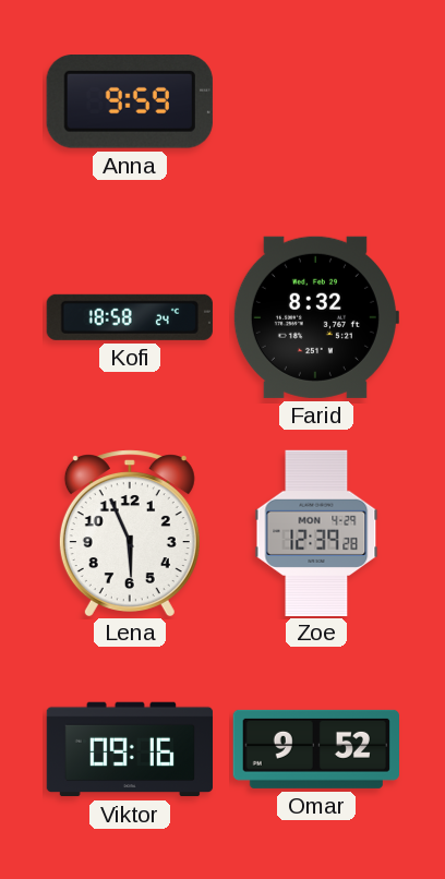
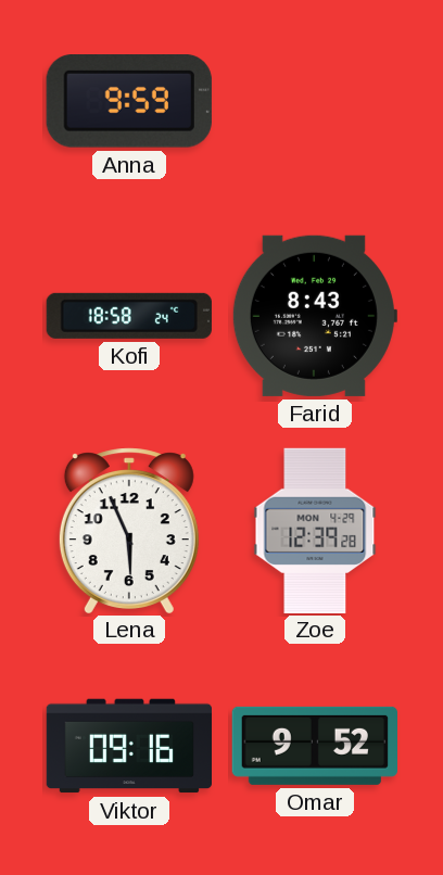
Farid: 8:32 -> 8:43
